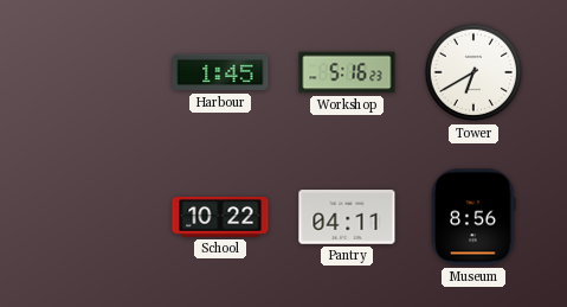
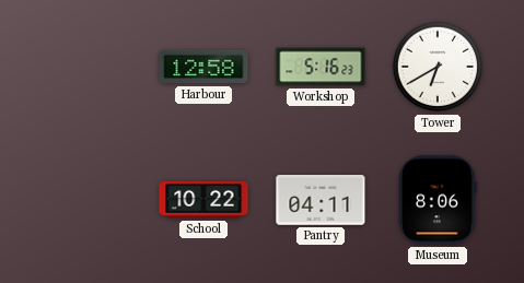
Harbour: 1:45 -> 12:58
Museum: 8:56 -> 8:06
